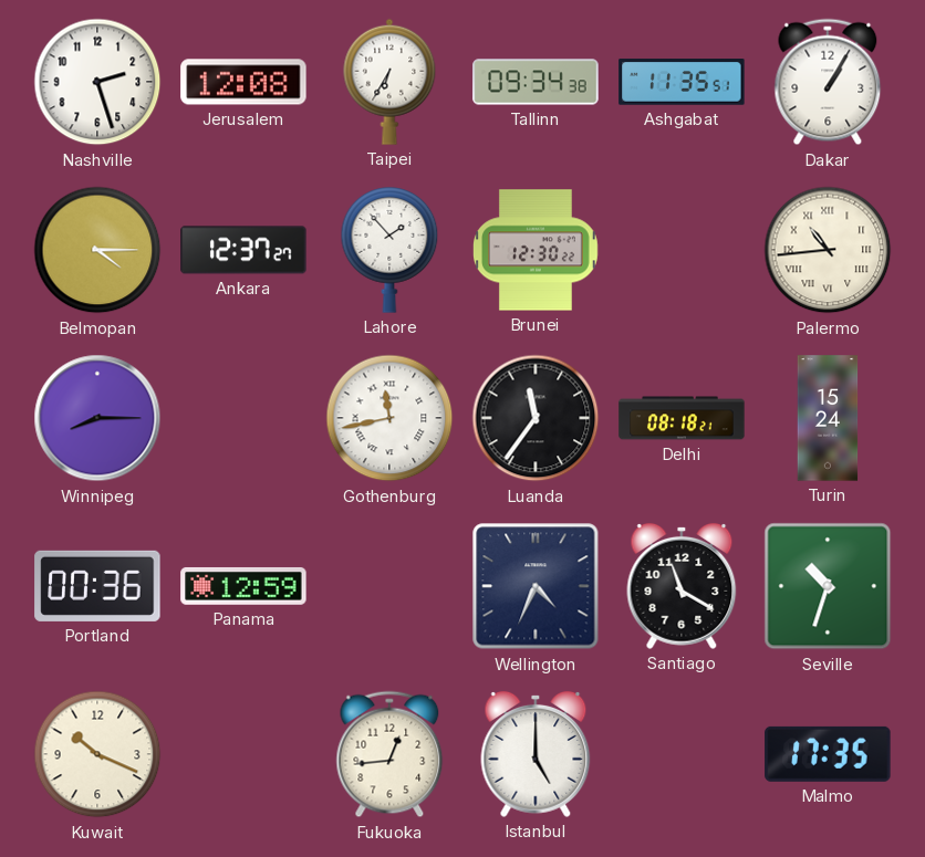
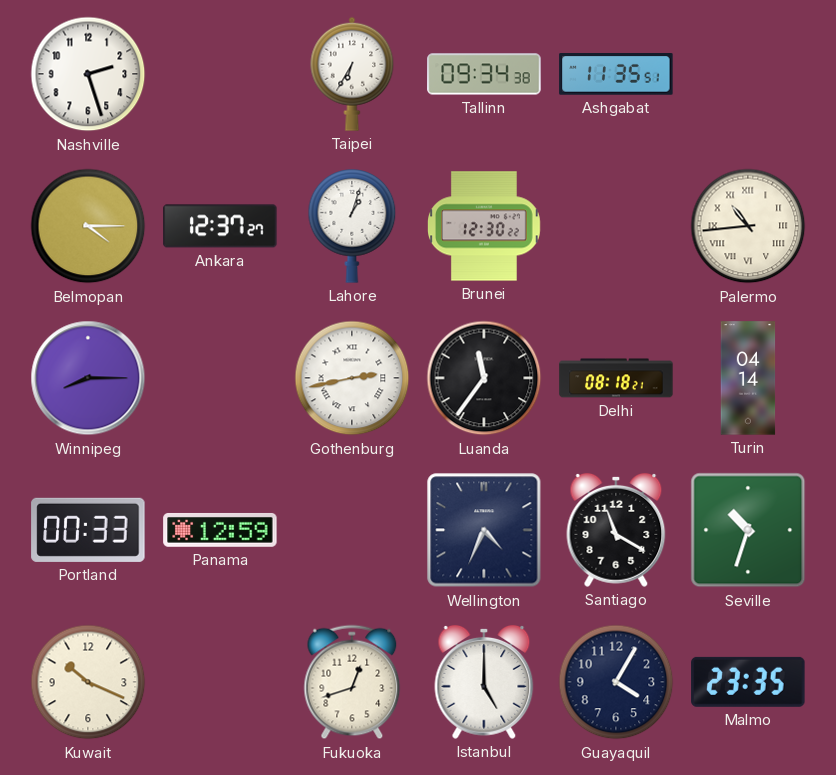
Jerusalem: 12:08 -> none
Dakar: 1:05 -> none
Lahore: 1:53 -> 1:03
Gothenburg: 11:43 -> 2:43
Turin: 15:24 -> 04:14
Portland: 00:36 -> 00:33
Fukuoka: 12:44 -> 12:42
Guayaquil: none -> 4:05
Malmo: 17:35 -> 23:35
